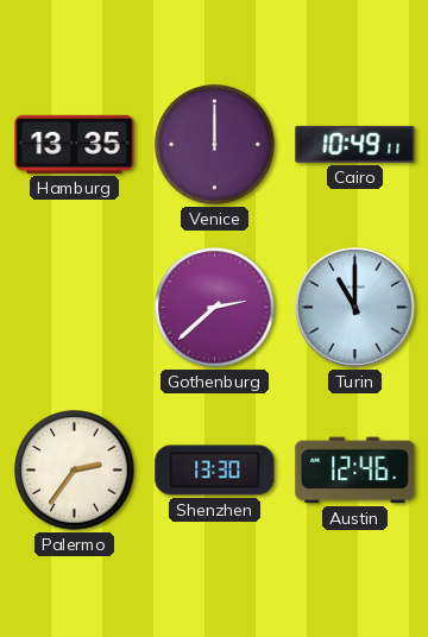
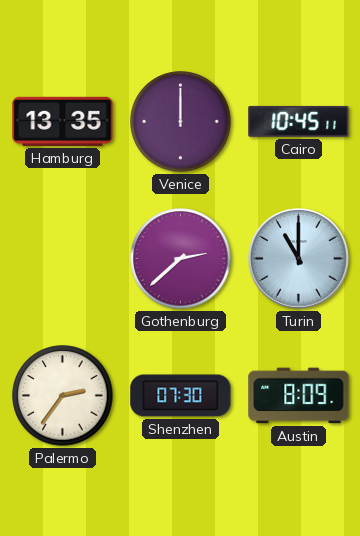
Cairo: 10:49 -> 10:45
Shenzhen: 13:30 -> 07:30
Austin: 12:46 -> 8:09
